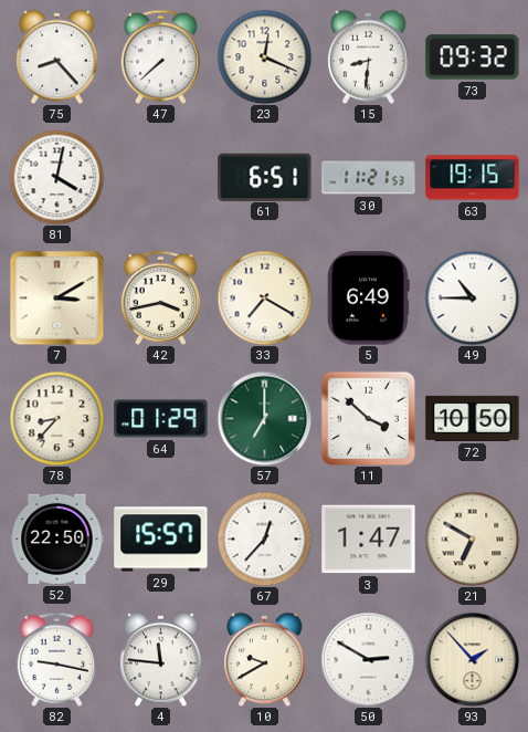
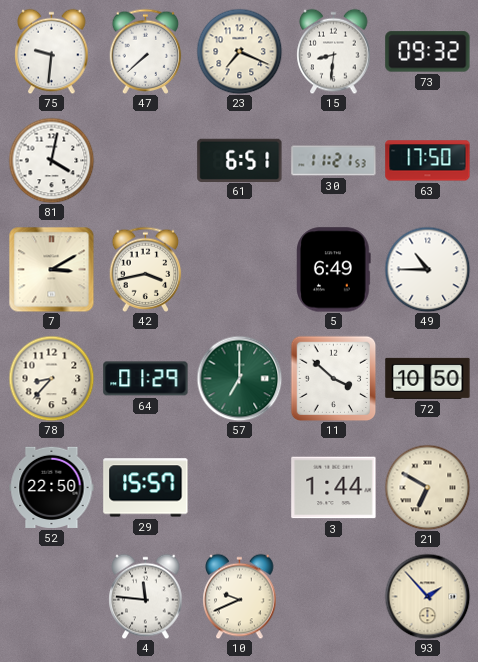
75: 8:23 -> 9:31
23: 12:19 -> 7:19
63: 19:15 -> 17:50
33: 7:20 -> none
67: 12:37 -> none
3: 1:47 -> 1:44
82: 9:17 -> none
10: 9:40 -> 9:41
50: 2:50 -> none
